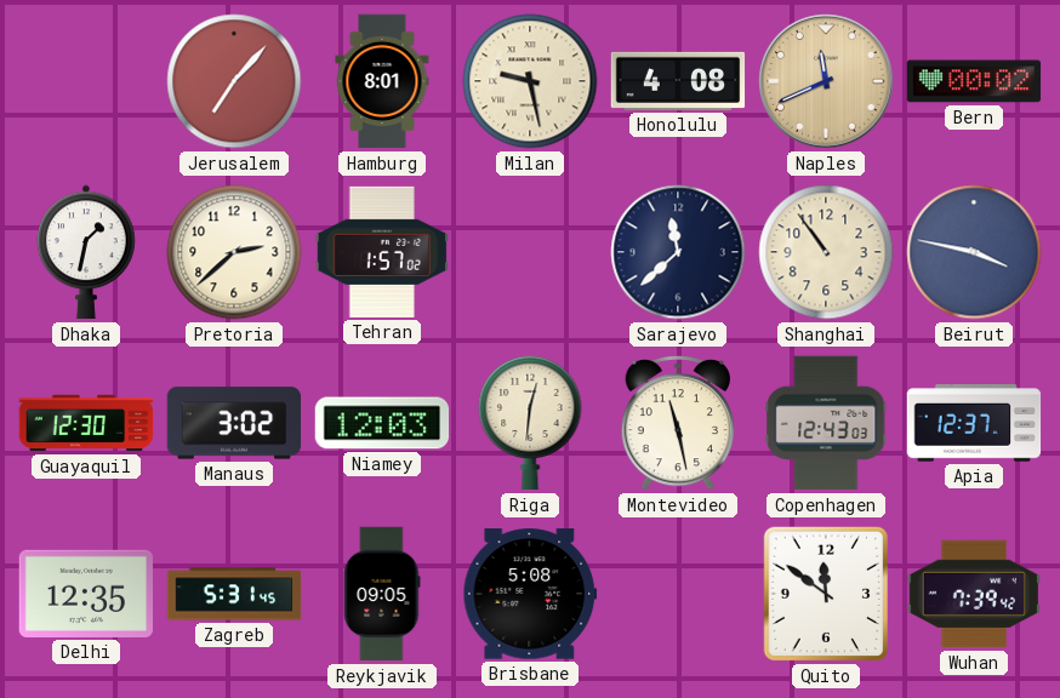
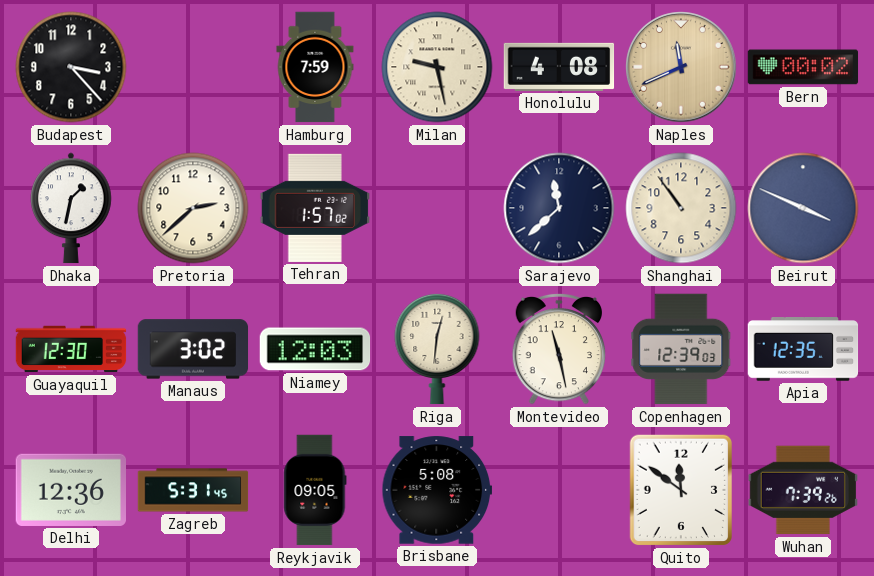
Budapest: none -> 3:23
Jerusalem: 7:07 -> none
Hamburg: 8:01 -> 7:59
Beirut: 3:47 -> 3:49
Copenhagen: 12:43 -> 12:39
Apia: 12:37 -> 12:35
Delhi: 12:35 -> 12:36
Wuhan: 7:39:42 -> 7:39:26
